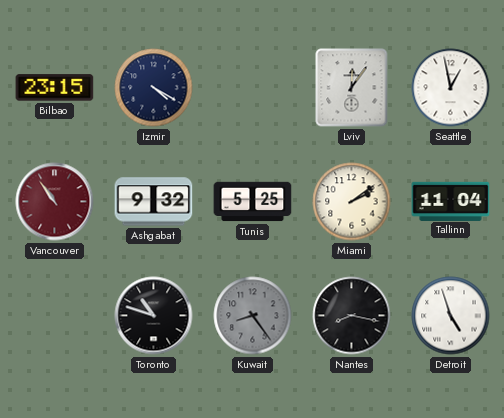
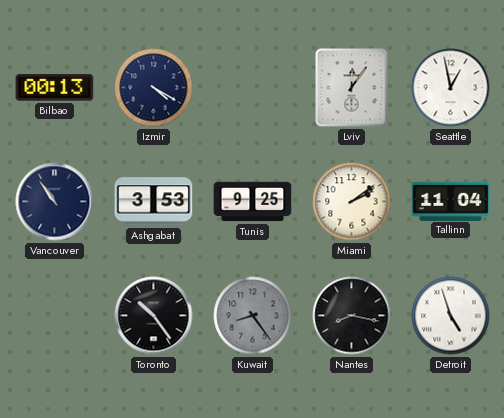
Bilbao: 23:15 -> 00:13
Vancouver dial: burgundy -> navy
Ashgabat: 9:32 -> 3:53
Tunis: 5:25 -> 9:25
Toronto: 10:48 -> 10:24
